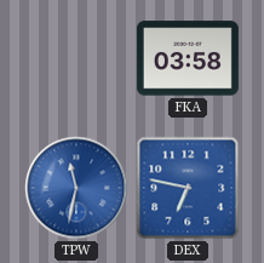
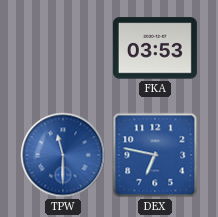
FKA: 03:58 -> 03:53
TPW: 11:32 -> 11:30
